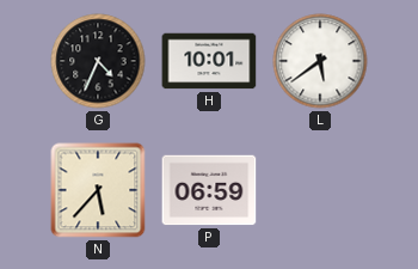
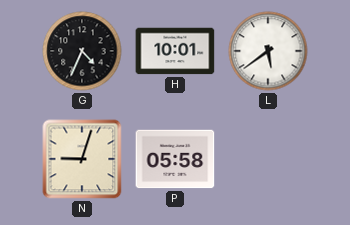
N: 5:37 -> 9:03
P: 06:59 -> 05:58
